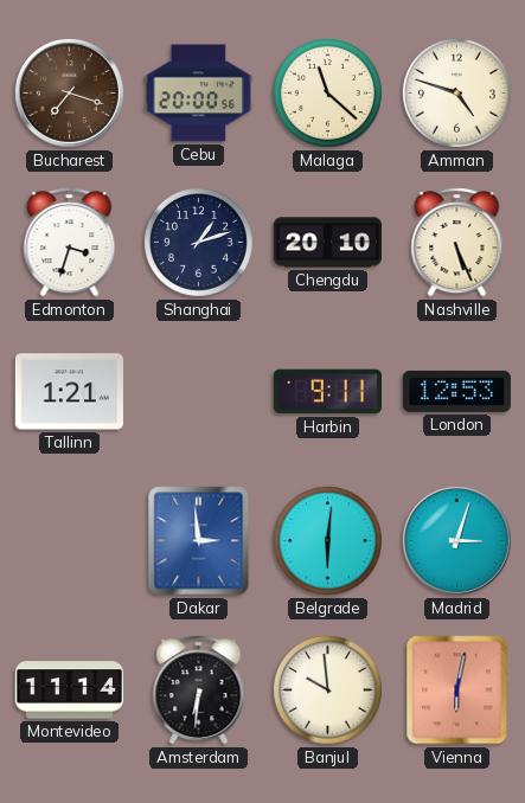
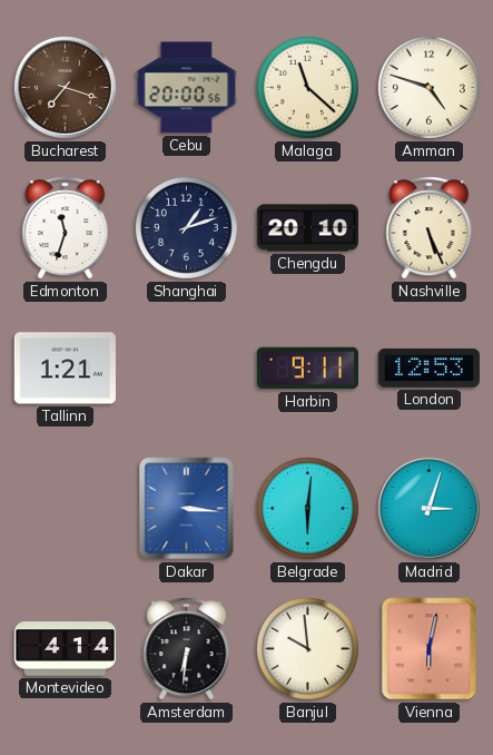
Edmonton: 3:33 -> 11:33
Dakar: 2:59 -> 3:16
Montevideo: 11:14 -> 4:14
